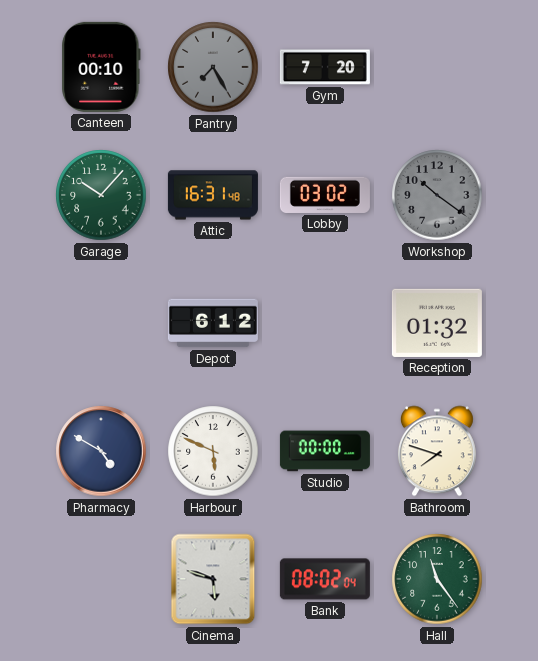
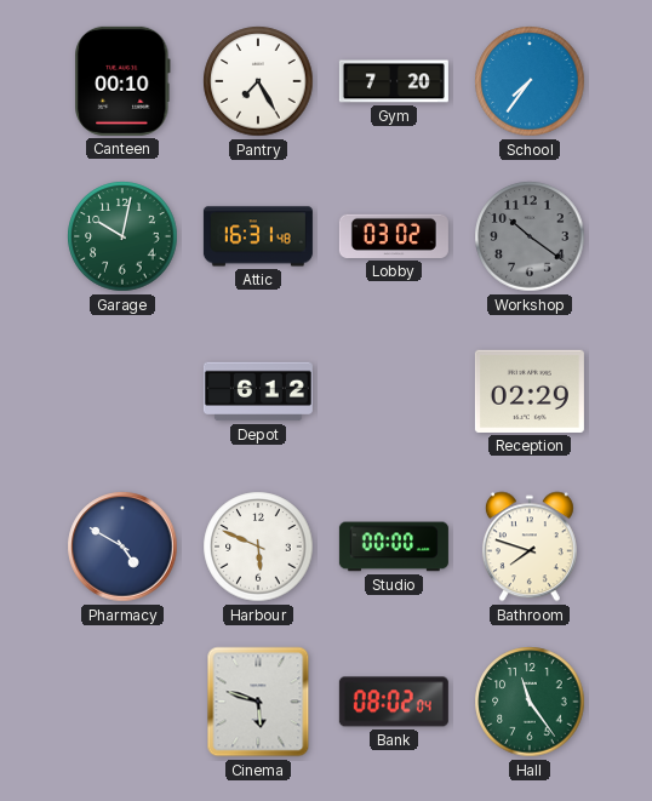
Pantry dial: grey -> white
School: none -> 7:36
Garage: 10:07 -> 10:02
Reception: 01:32 -> 02:29
